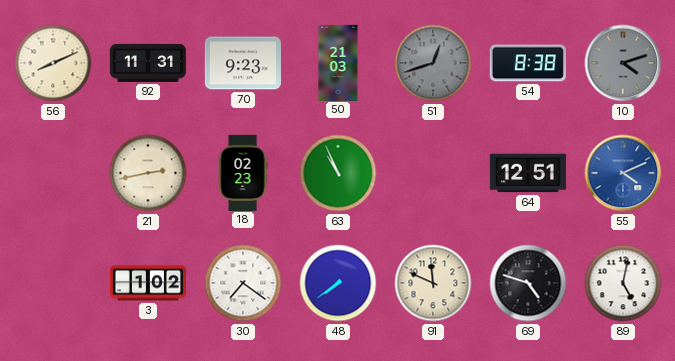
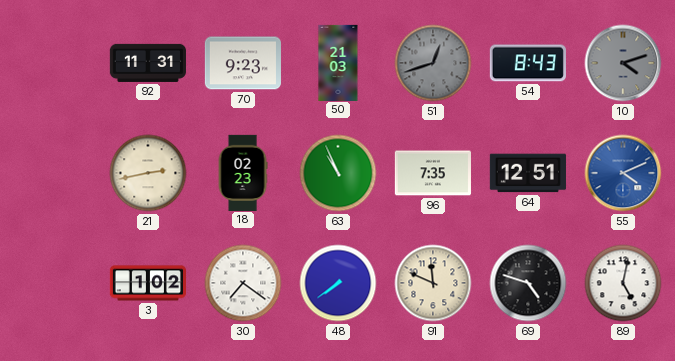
56: 8:11 -> none
54: 8:38 -> 8:43
96: none -> 7:35
